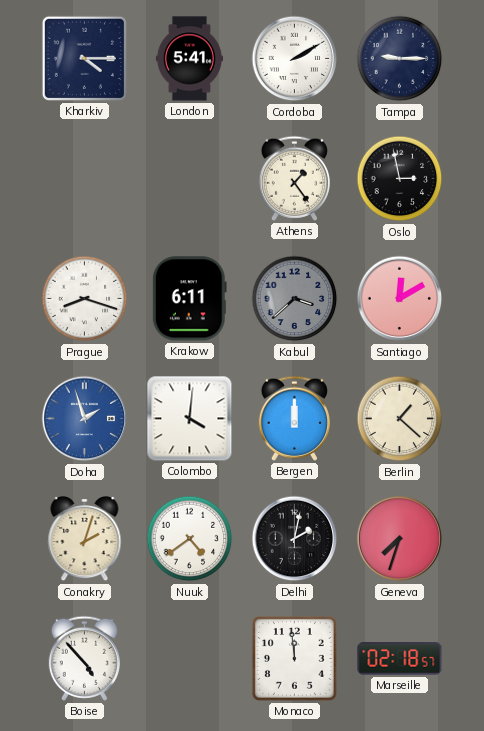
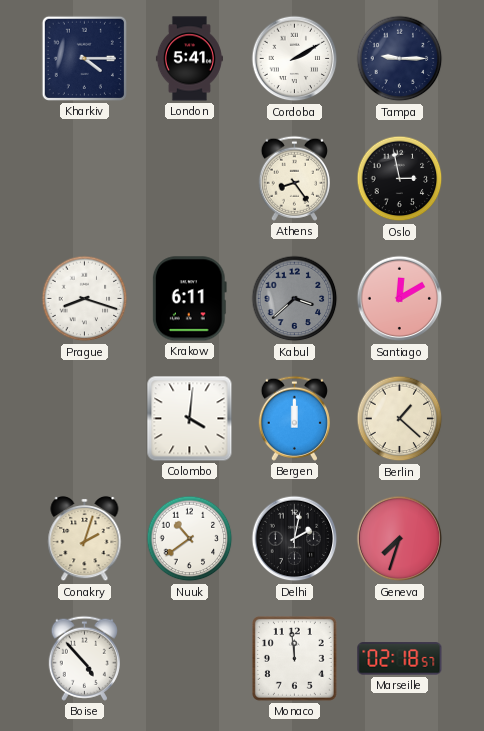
Athens: 1:24 -> 8:24
Doha: 1:57 -> none
Nuuk: 4:39 -> 10:39
